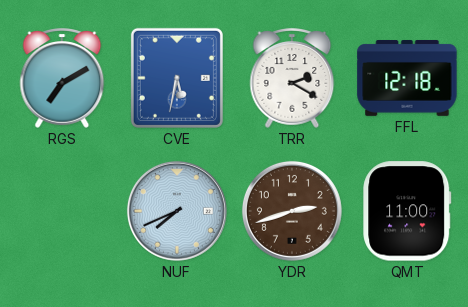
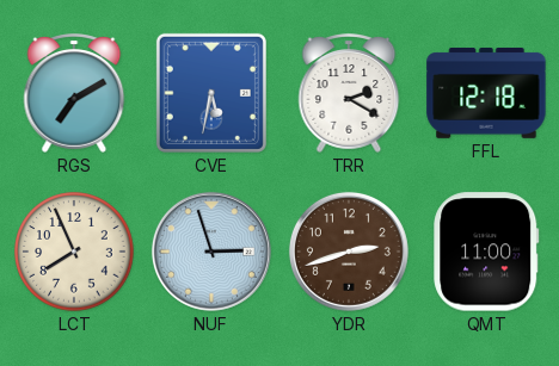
LCT: none -> 7:56
NUF: 7:41 -> 2:57
